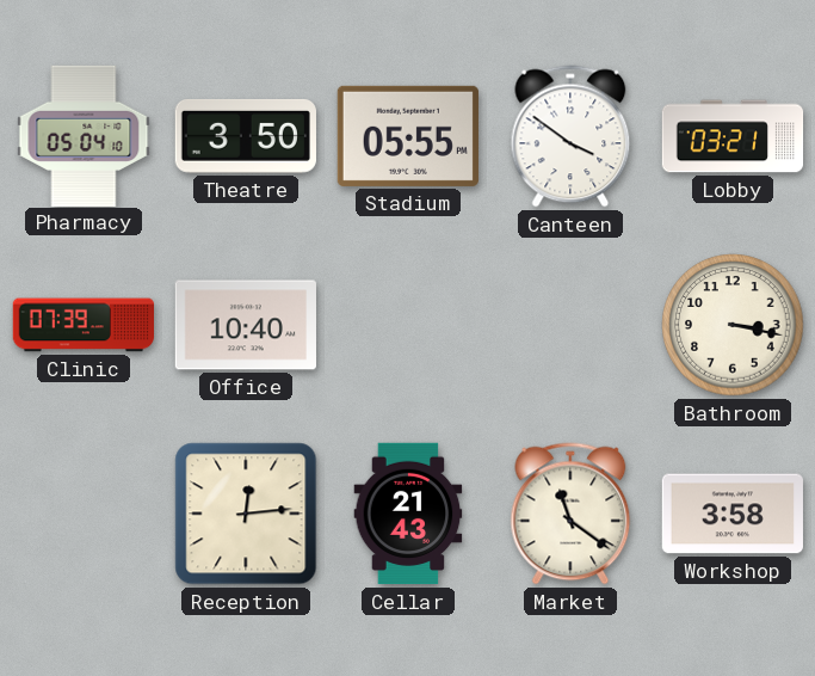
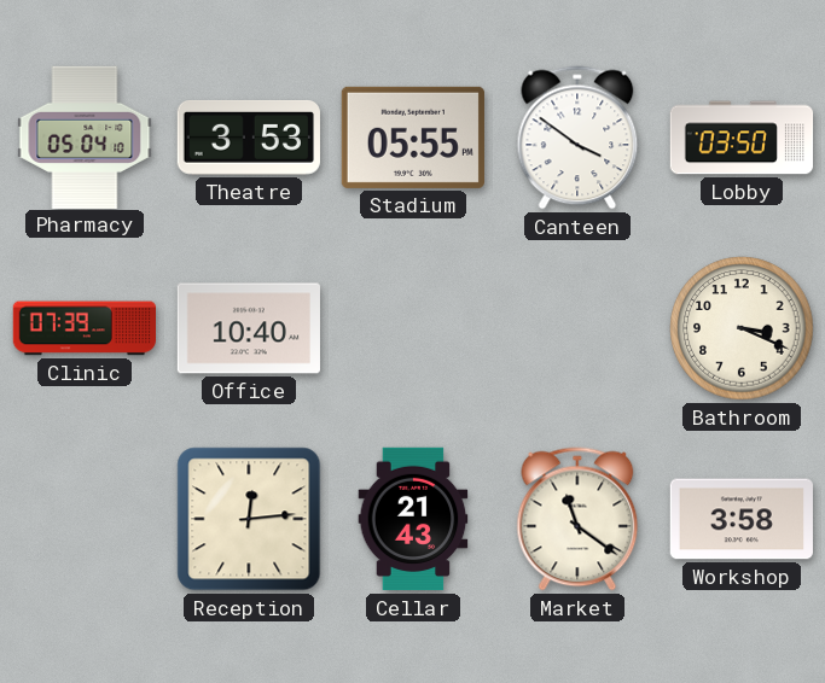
Theatre: 3:50 -> 3:53
Lobby: 03:21 -> 03:50
Bathroom: 3:17 -> 3:19
